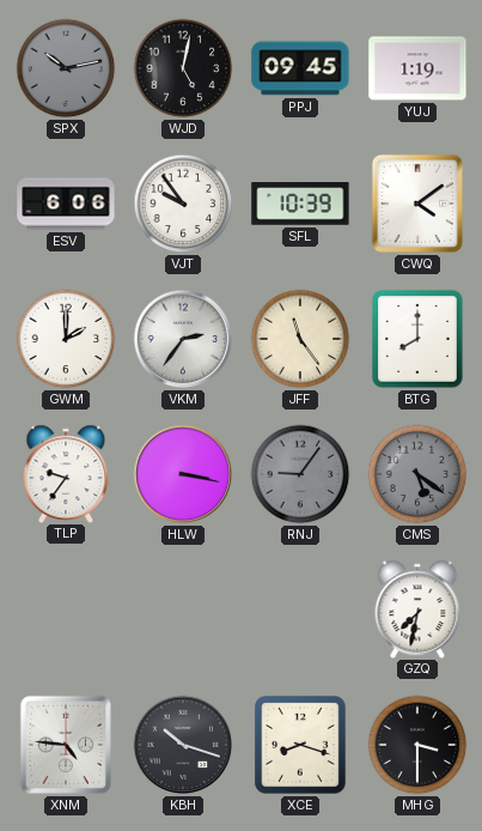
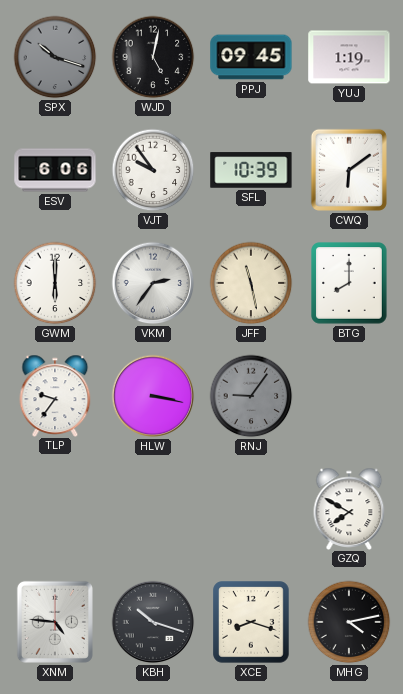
SPX: 10:13 -> 10:18
CWQ: 4:09 -> 6:09
GWM: 2:00 -> 6:00
JFF: 11:24 -> 11:28
CMS: 5:21 -> none
GZQ: 7:32 -> 7:50
MHG: 3:30 -> 4:13
